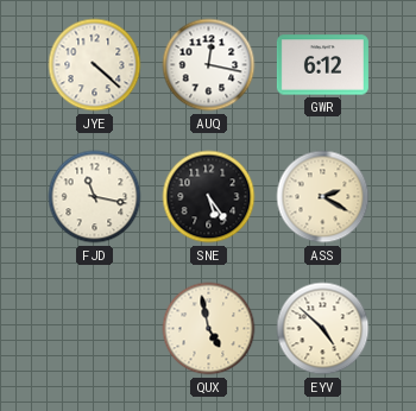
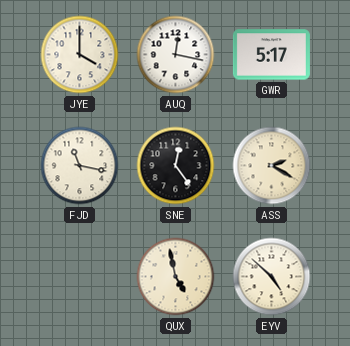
JYE: 4:22 -> 4:00
GWR: 6:12 -> 5:17
SNE: 5:24 -> 12:24
